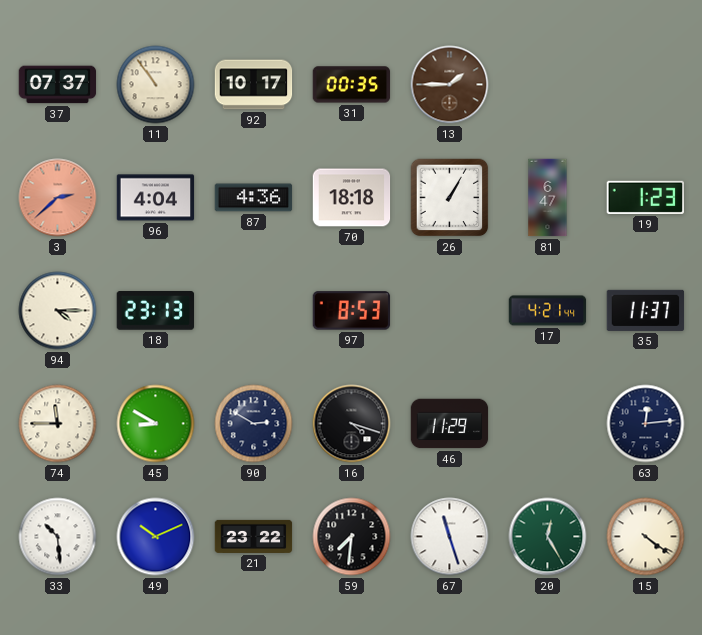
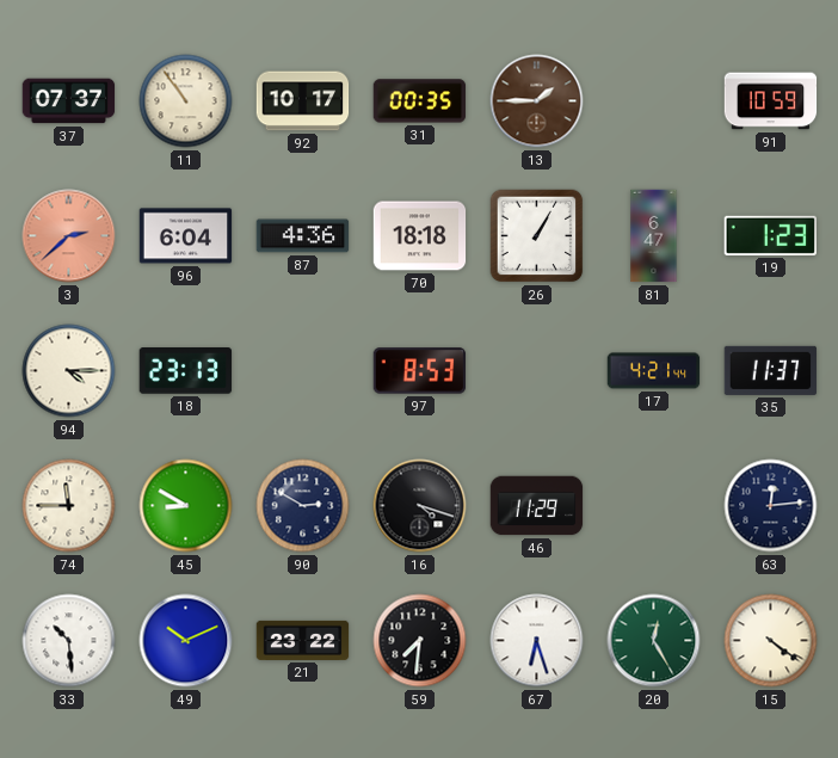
91: none -> 10:59
96: 4:04 -> 6:04
67: 11:27 -> 6:27
